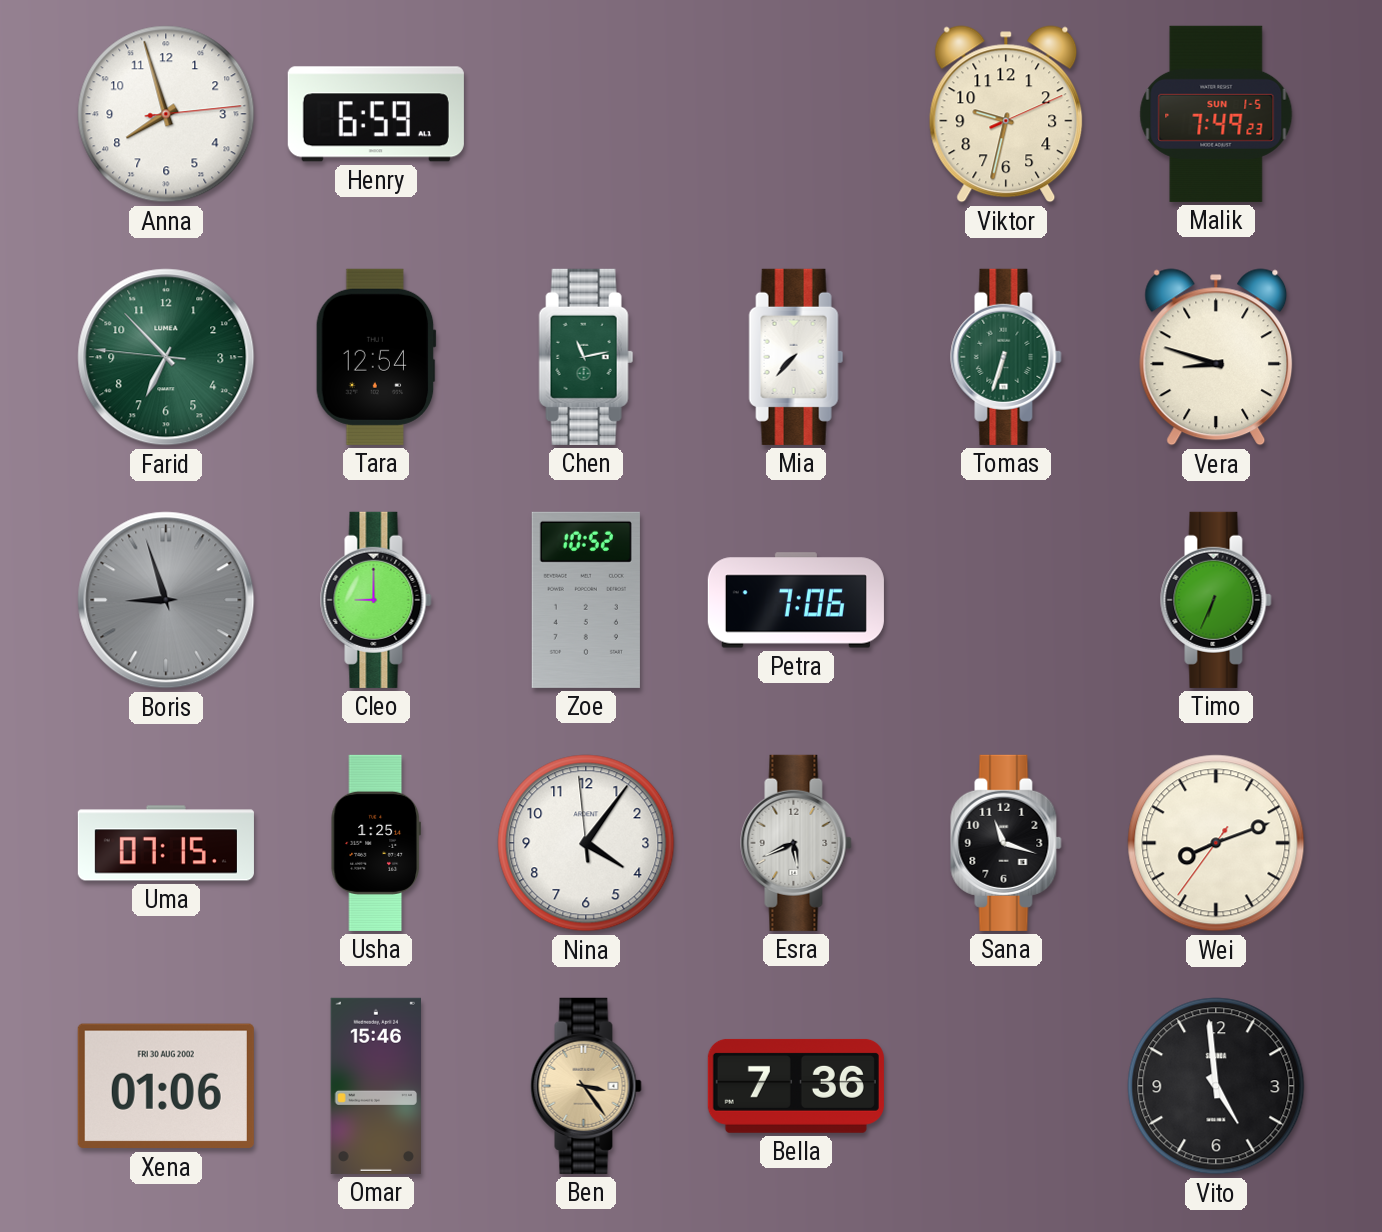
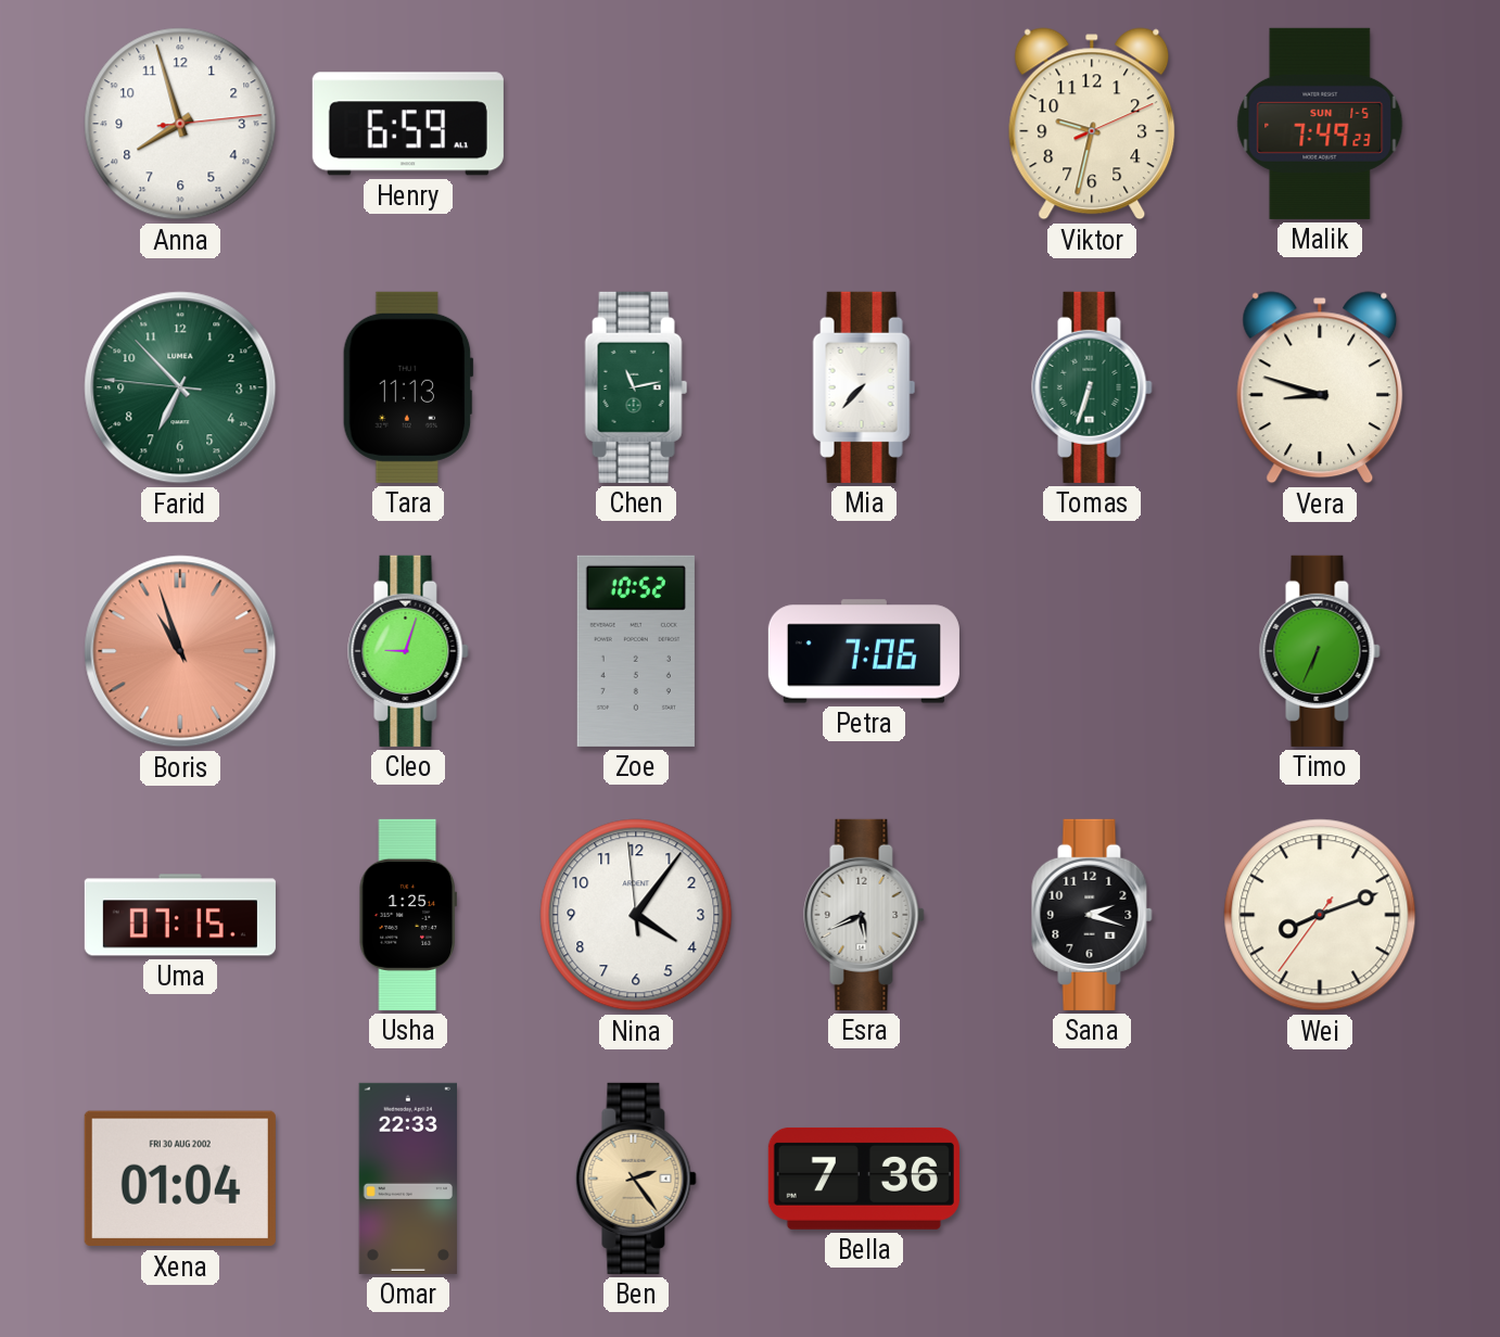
Tara: 12:54 -> 11:13
Boris: 8:57 -> 10:57
Boris dial: grey -> salmon
Cleo: 9:00 -> 9:03
Sana: 11:18 -> 2:18
Xena: 01:06 -> 01:04
Omar: 15:46 -> 22:33
Ben: 3:24 -> 2:24
Vito: 4:59 -> none
